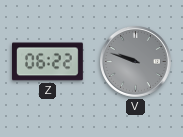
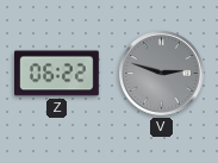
V: 9:48 -> 2:48
